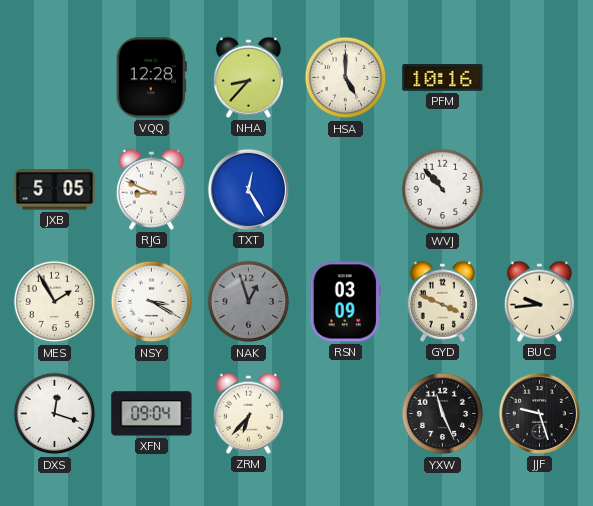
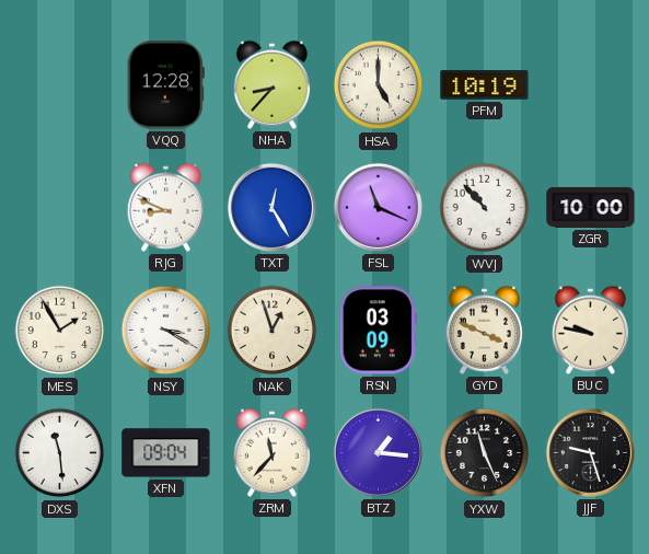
PFM: 10:16 -> 10:19
JXB: 5:05 -> none
FSL: none -> 11:19
ZGR: none -> 10:00
NAK dial: grey -> cream
BUC: 9:44 -> 9:47
DXS: 12:18 -> 11:29
ZRM: 6:37 -> 11:37
BTZ: none -> 1:16
